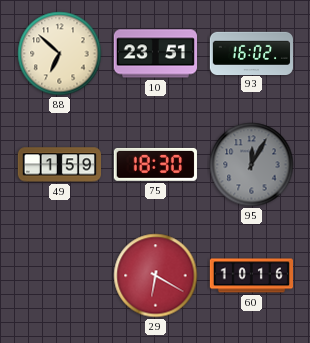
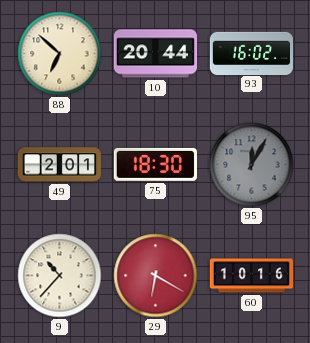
10: 23:51 -> 20:44
49: 1:59 -> 2:01
9: none -> 10:37
